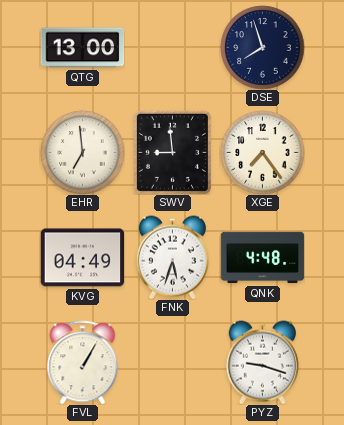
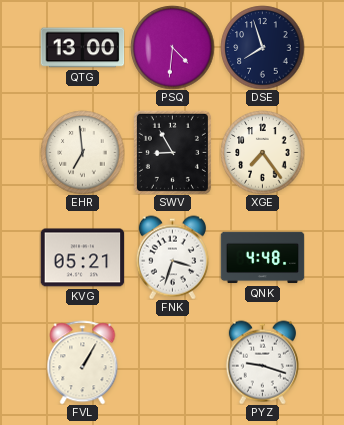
PSQ: none -> 4:31
SWV: 8:59 -> 8:55
KVG: 04:49 -> 05:21
FNK: 5:33 -> 3:33
